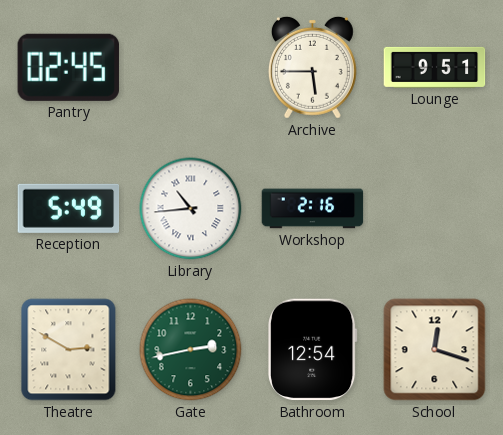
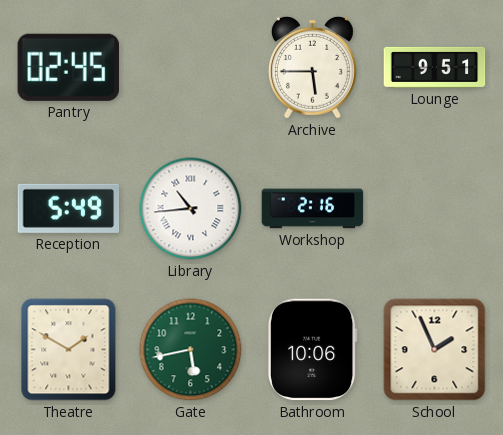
Theatre: 2:50 -> 1:50
Gate: 2:43 -> 5:43
Bathroom: 12:54 -> 10:06
School: 12:18 -> 1:56
